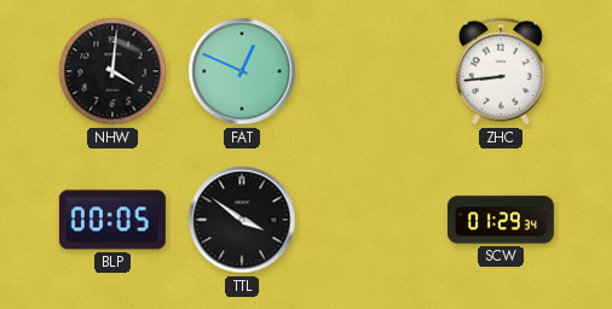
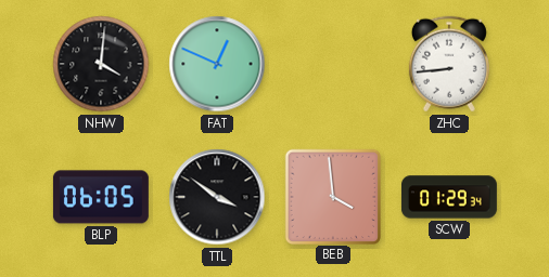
BLP: 00:05 -> 06:05
BEB: none -> 3:59
